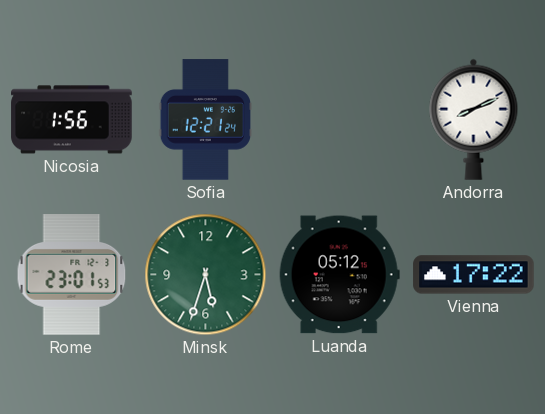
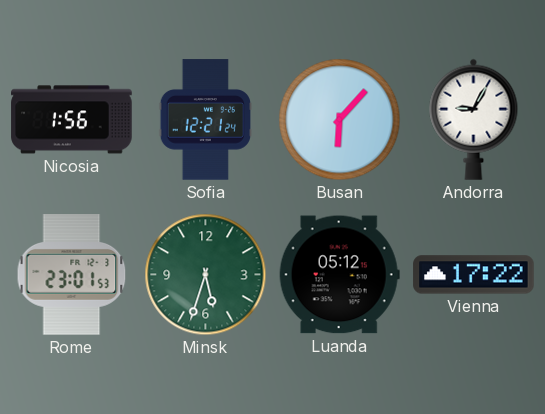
Busan: none -> 6:07
Andorra: 8:11 -> 9:05
